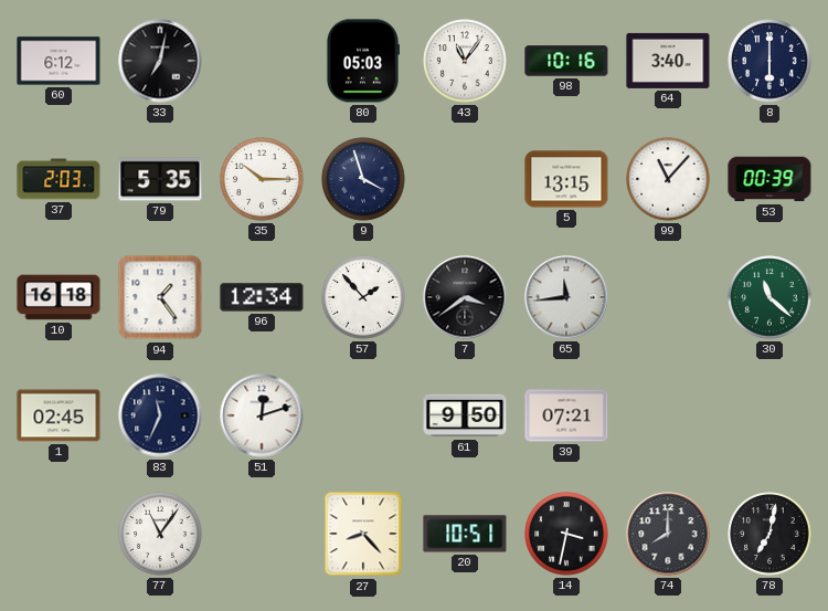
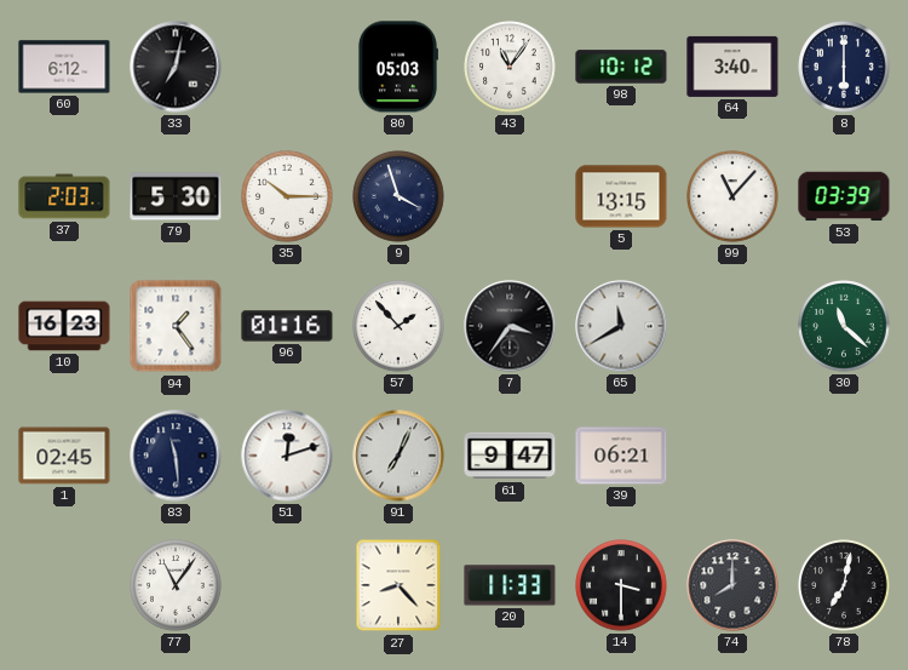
98: 10:16 -> 10:12
79: 5:35 -> 5:30
53: 00:39 -> 03:39
10: 16:18 -> 16:23
96: 12:34 -> 01:16
7: 3:39 -> 3:36
65: 11:44 -> 11:40
83: 11:34 -> 11:29
91: none -> 7:04
61: 9:50 -> 9:47
39: 07:21 -> 06:21
20: 10:51 -> 11:33
14: 3:32 -> 3:30
